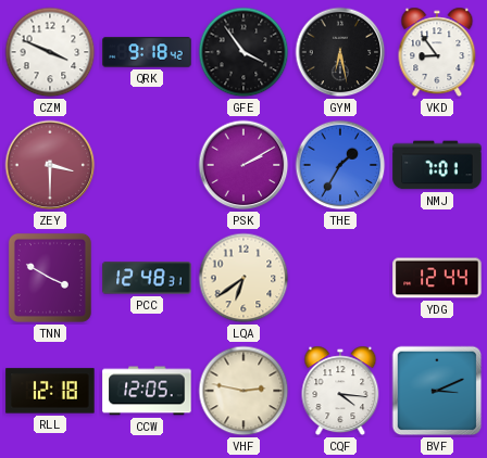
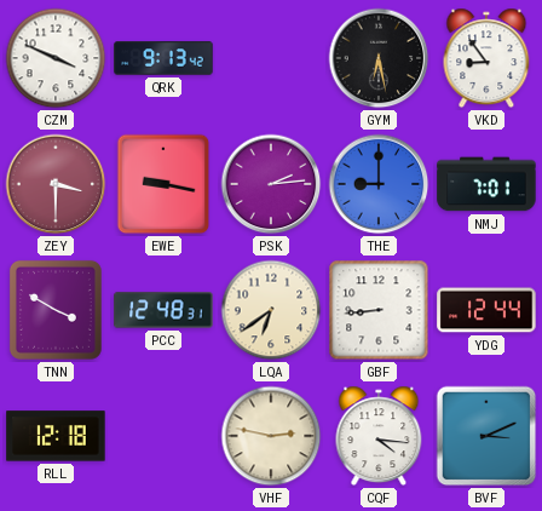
QRK: 9:18 -> 9:13
GFE: 3:54 -> none
EWE: none -> 9:17
PSK: 2:10 -> 2:14
THE: 1:35 -> 9:00
GBF: none -> 8:44
CCW: 12:05 -> none
